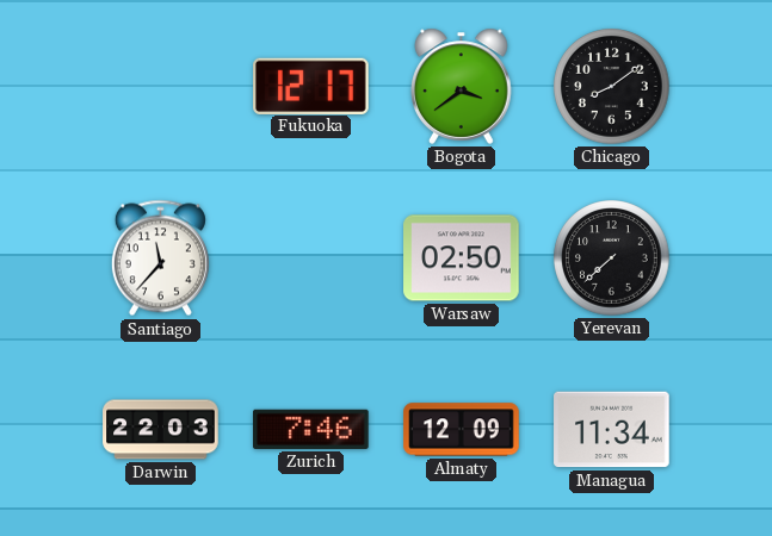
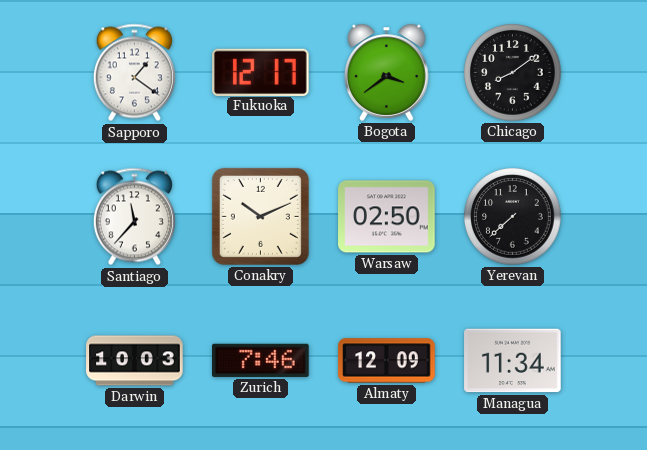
Sapporo: none -> 1:21
Conakry: none -> 10:11
Darwin: 22:03 -> 10:03
